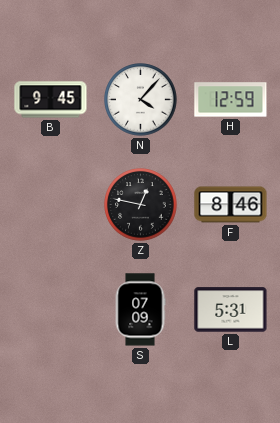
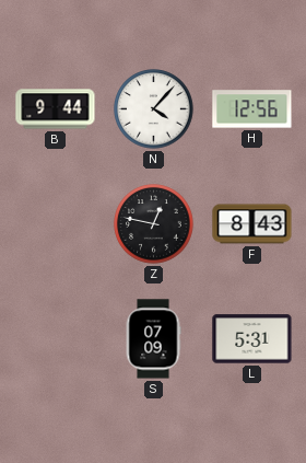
B: 9:45 -> 9:44
H: 12:59 -> 12:56
F: 8:46 -> 8:43
